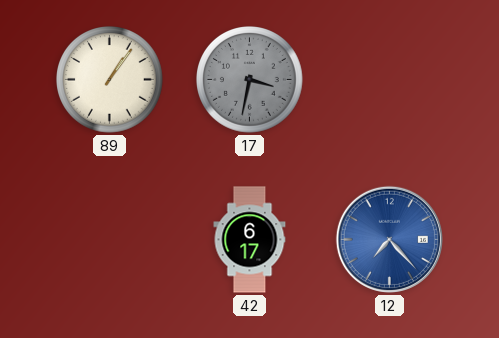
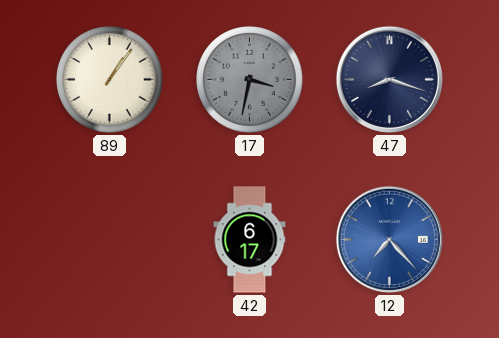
47: none -> 8:18
